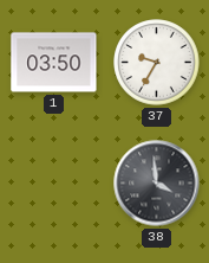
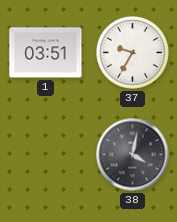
1: 03:50 -> 03:51
38: 3:59 -> 4:02
